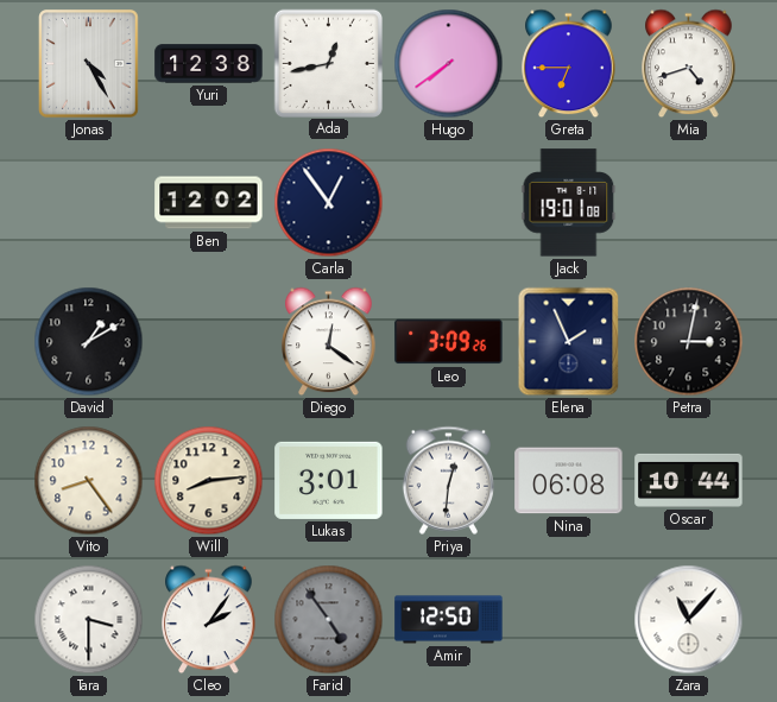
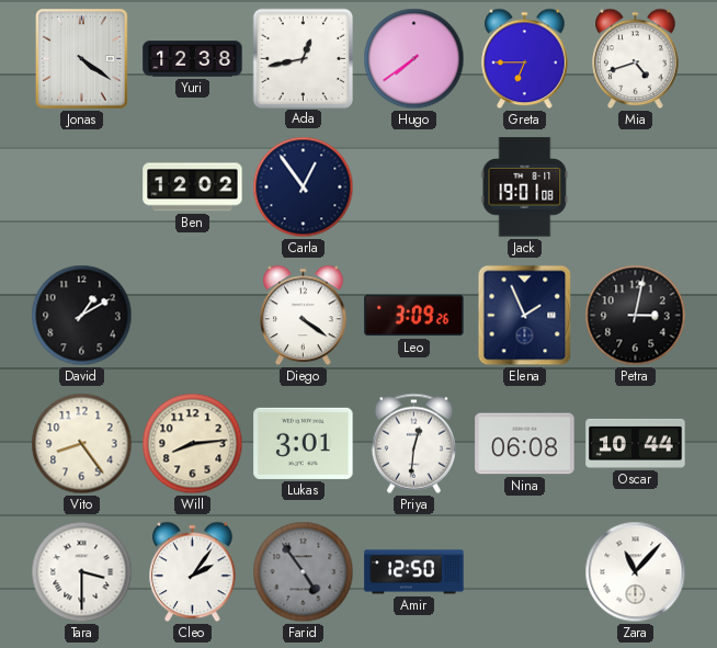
Jonas: 4:25 -> 4:21
Diego: 12:21 -> 4:21
